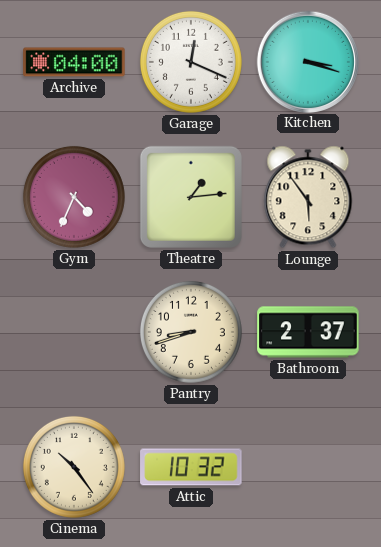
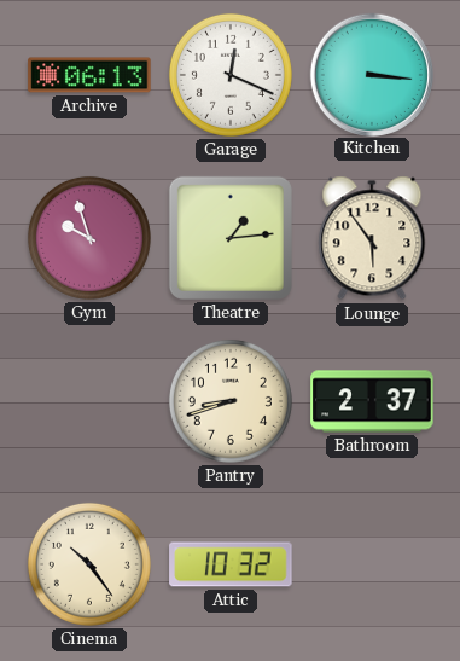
Archive: 04:00 -> 06:13
Kitchen: 3:18 -> 3:16
Gym: 4:34 -> 9:57
